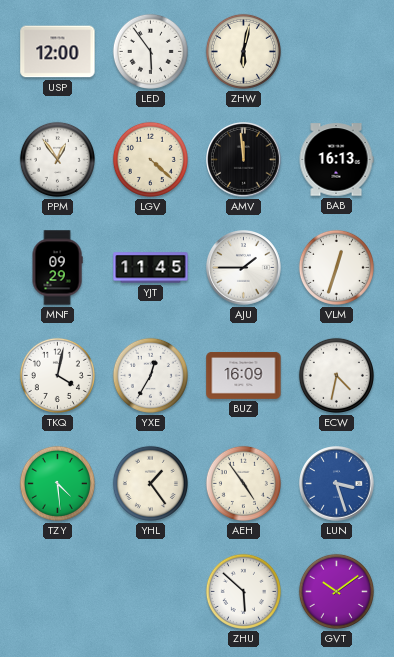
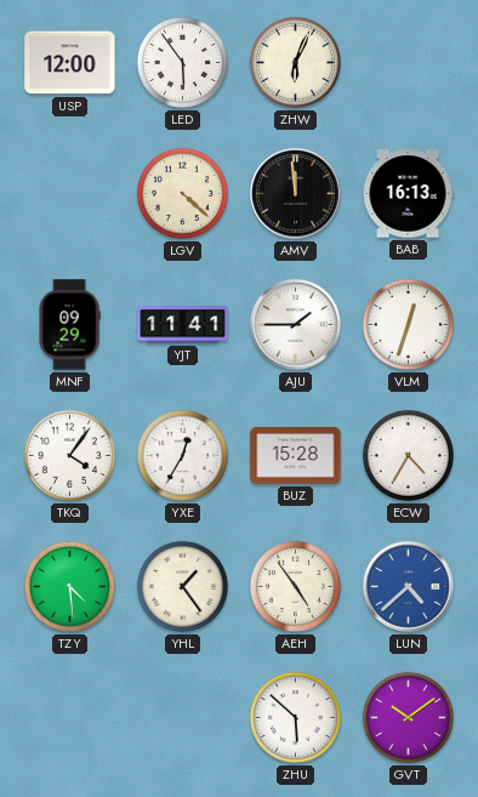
ZHW: 6:02 -> 6:04
PPM: 12:54 -> none
YJT: 11:45 -> 11:41
TKQ: 4:02 -> 4:06
BUZ: 16:09 -> 15:28
ECW: 4:32 -> 4:35
LUN: 3:27 -> 4:38
